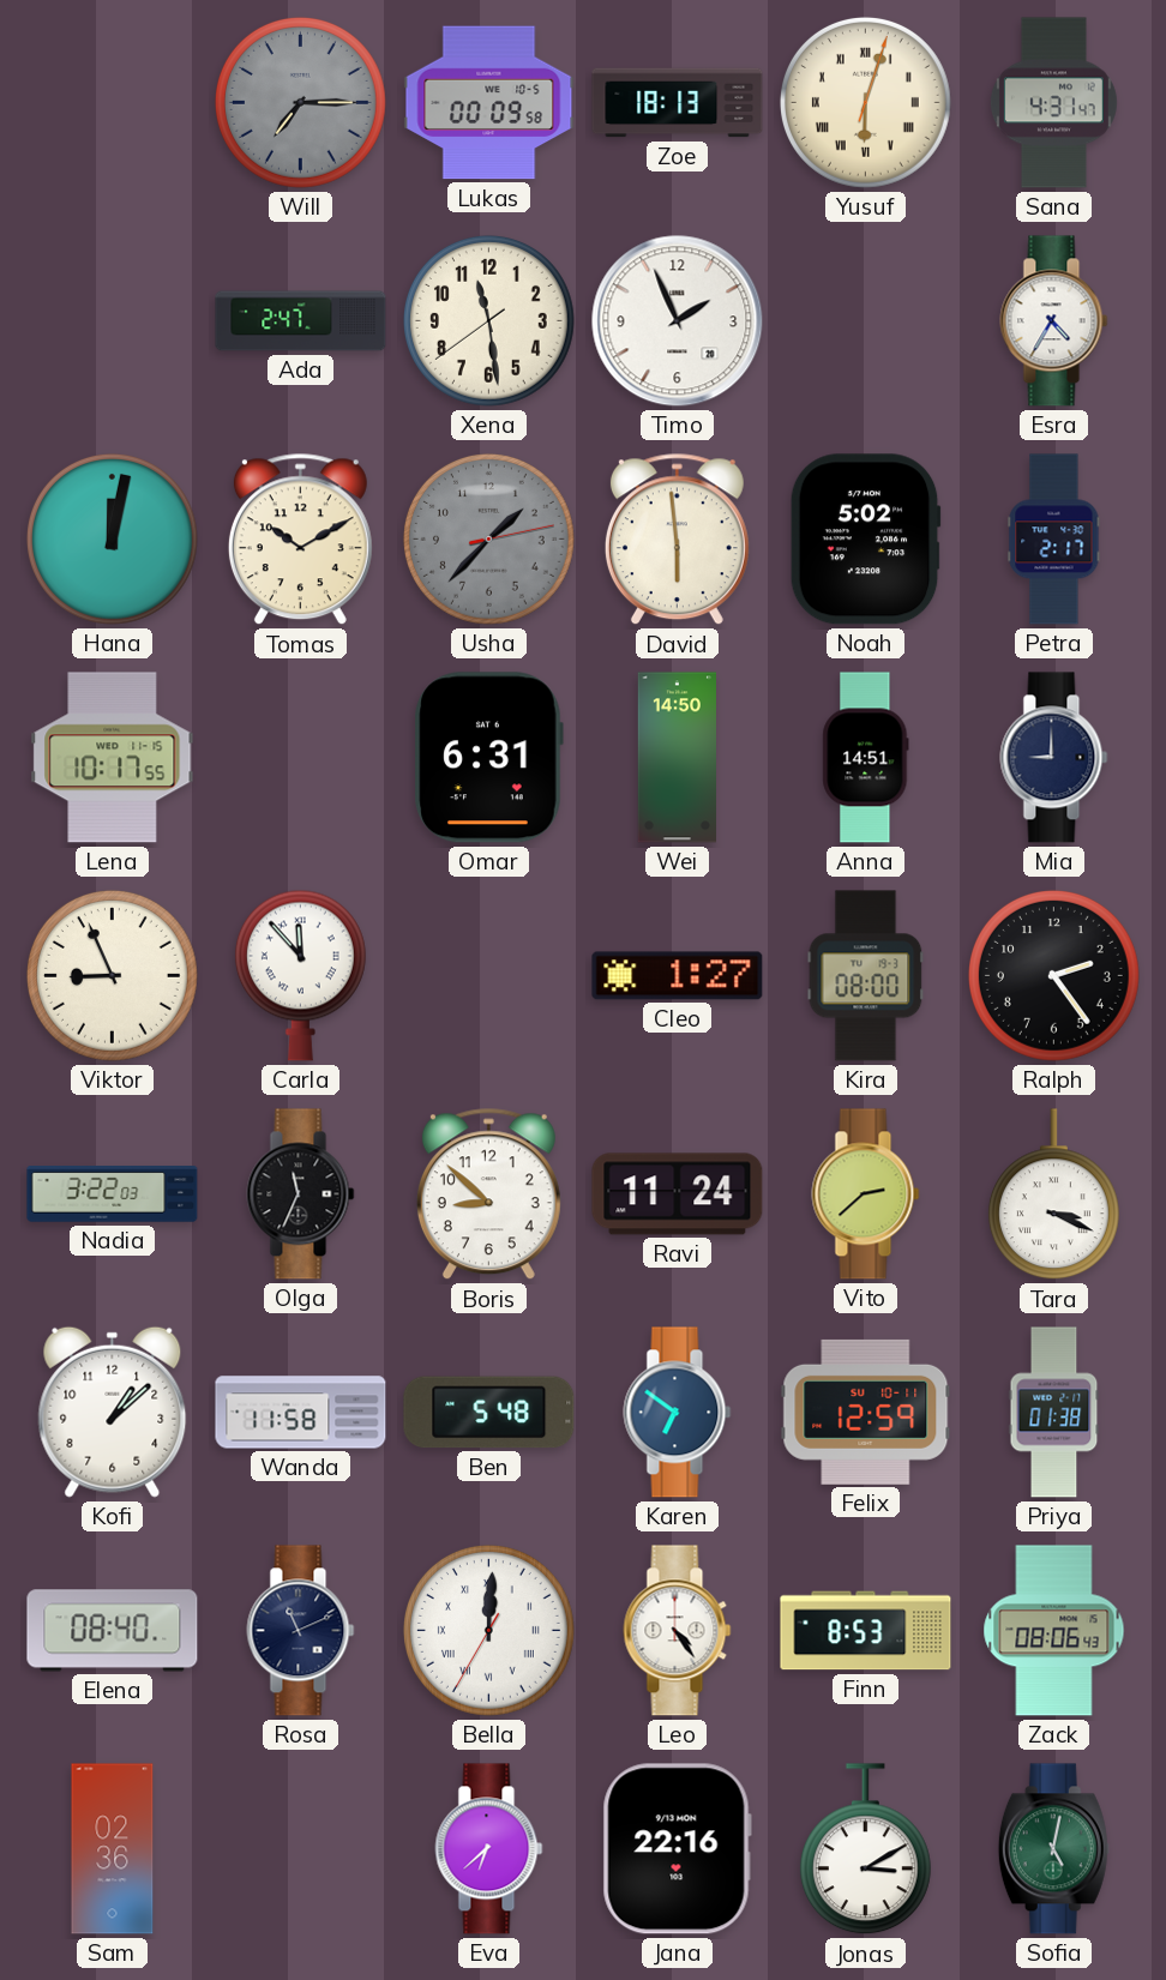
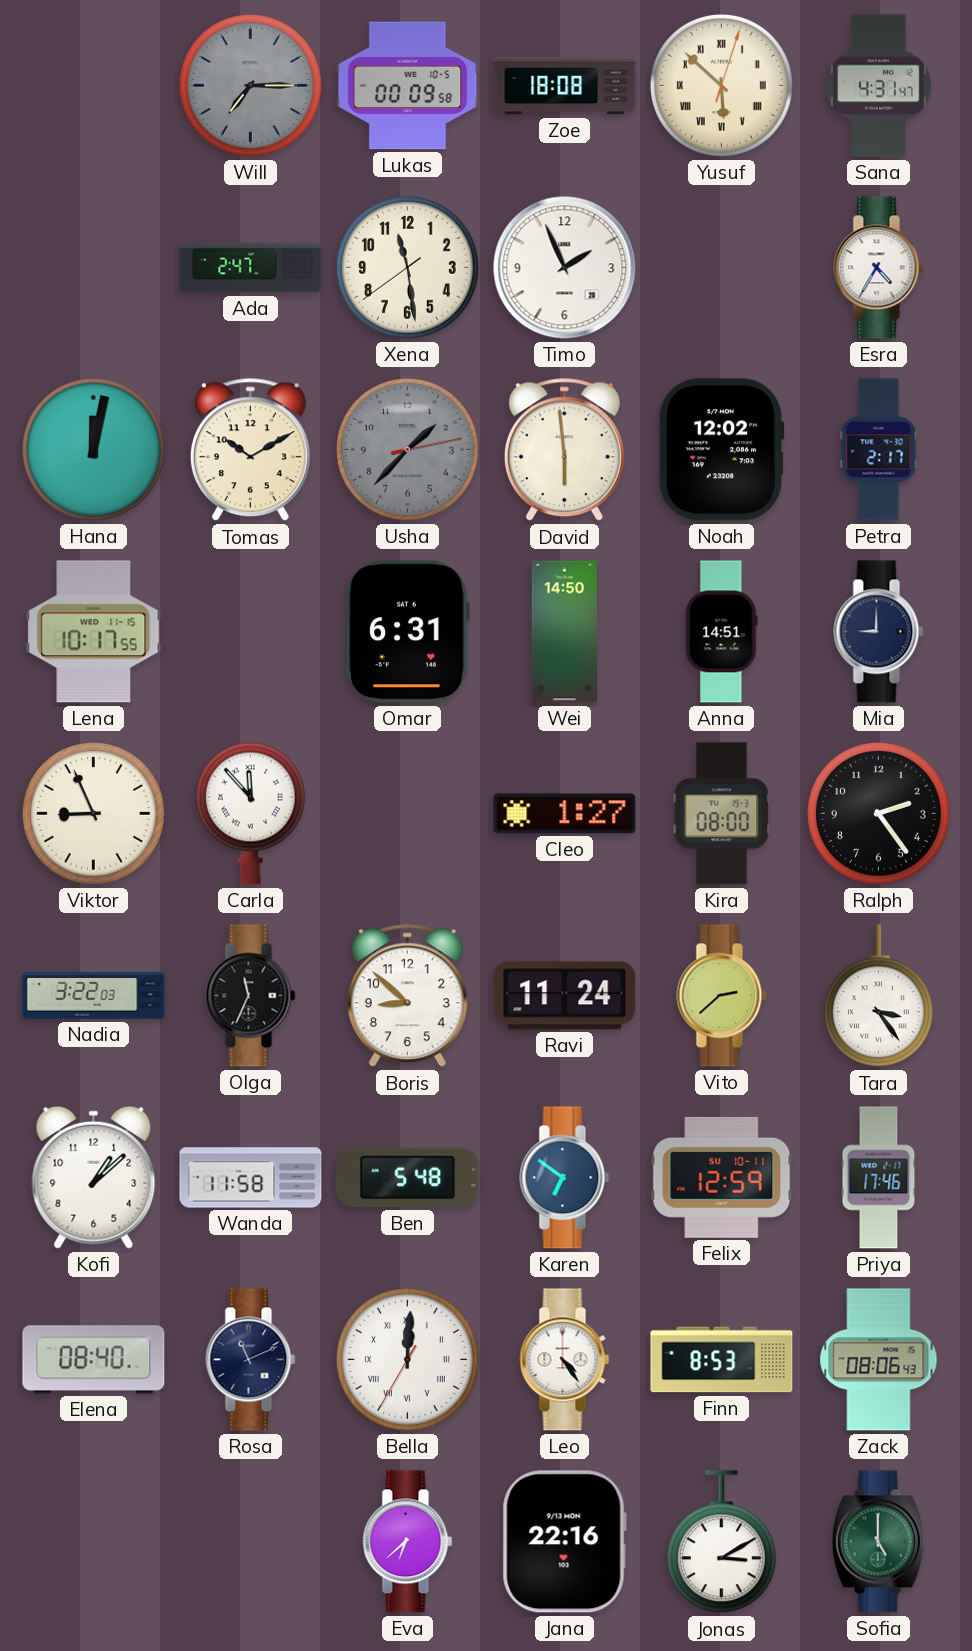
Zoe: 18:13 -> 18:08
Yusuf: 6:03 -> 5:52
Noah: 5:02 -> 12:02
Tara: 3:19 -> 3:24
Priya: 01:38 -> 17:46
Sam: 02:36 -> none
Sofia: 5:02 -> 5:00
